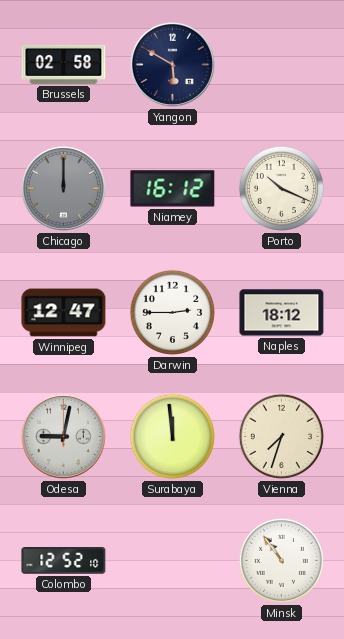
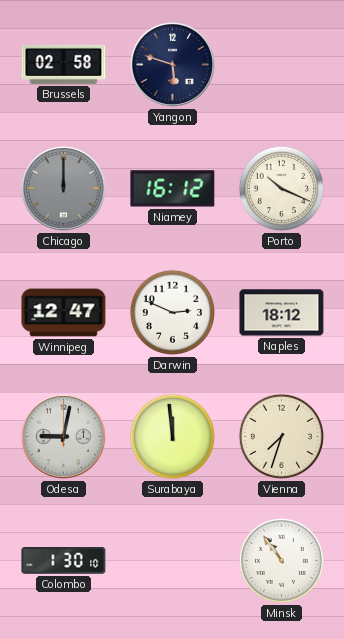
Yangon: 5:50 -> 5:48
Darwin: 2:45 -> 2:49
Colombo: 12:52 -> 1:30
